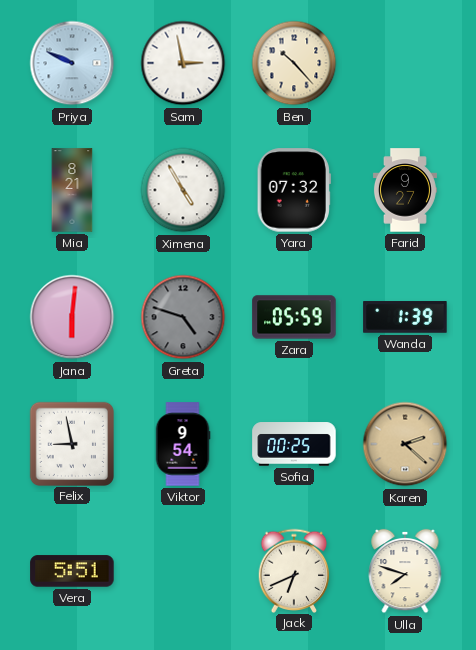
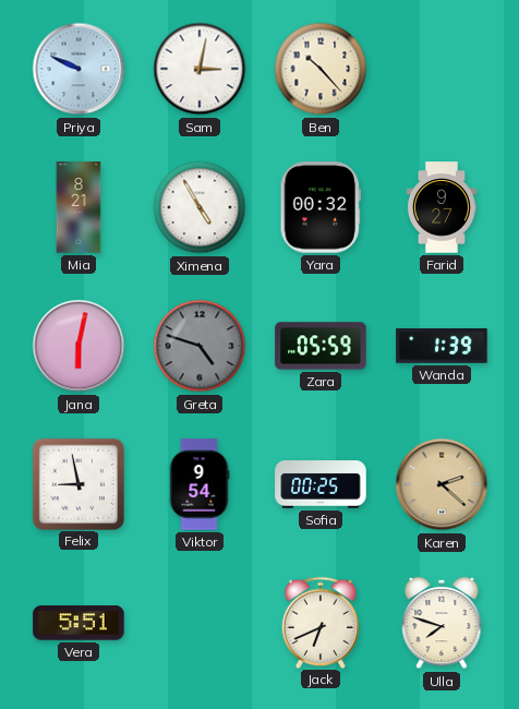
Sam: 2:58 -> 3:02
Yara: 07:32 -> 00:32
Jana: 6:01 -> 6:02
